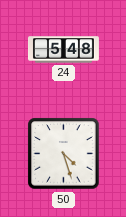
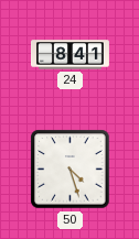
24: 5:48 -> 8:41
